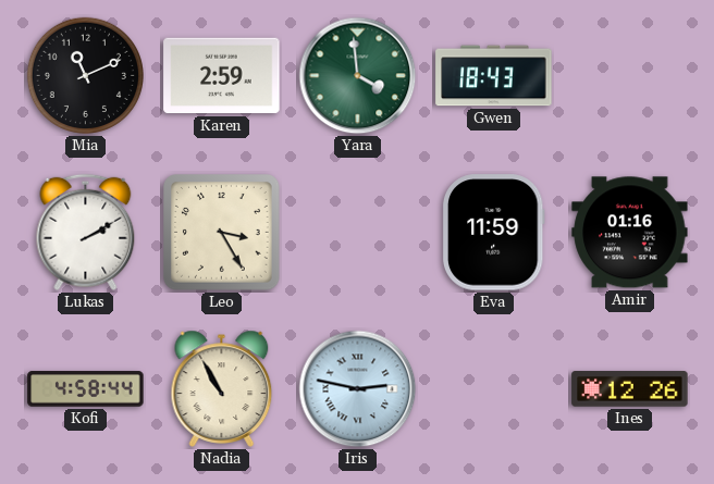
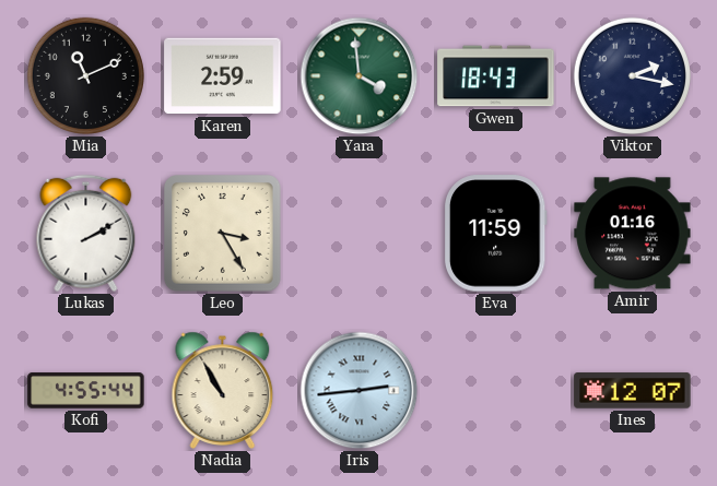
Viktor: none -> 2:17
Kofi: 4:58 -> 4:55
Iris: 2:47 -> 2:44
Ines: 12:26 -> 12:07
